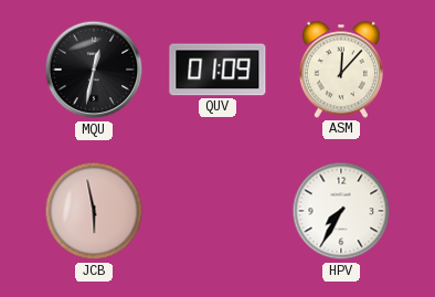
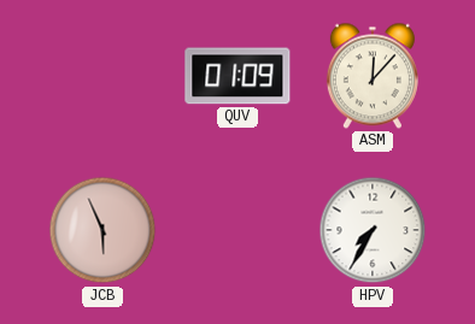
MQU: 12:32 -> none
JCB: 5:58 -> 5:56
